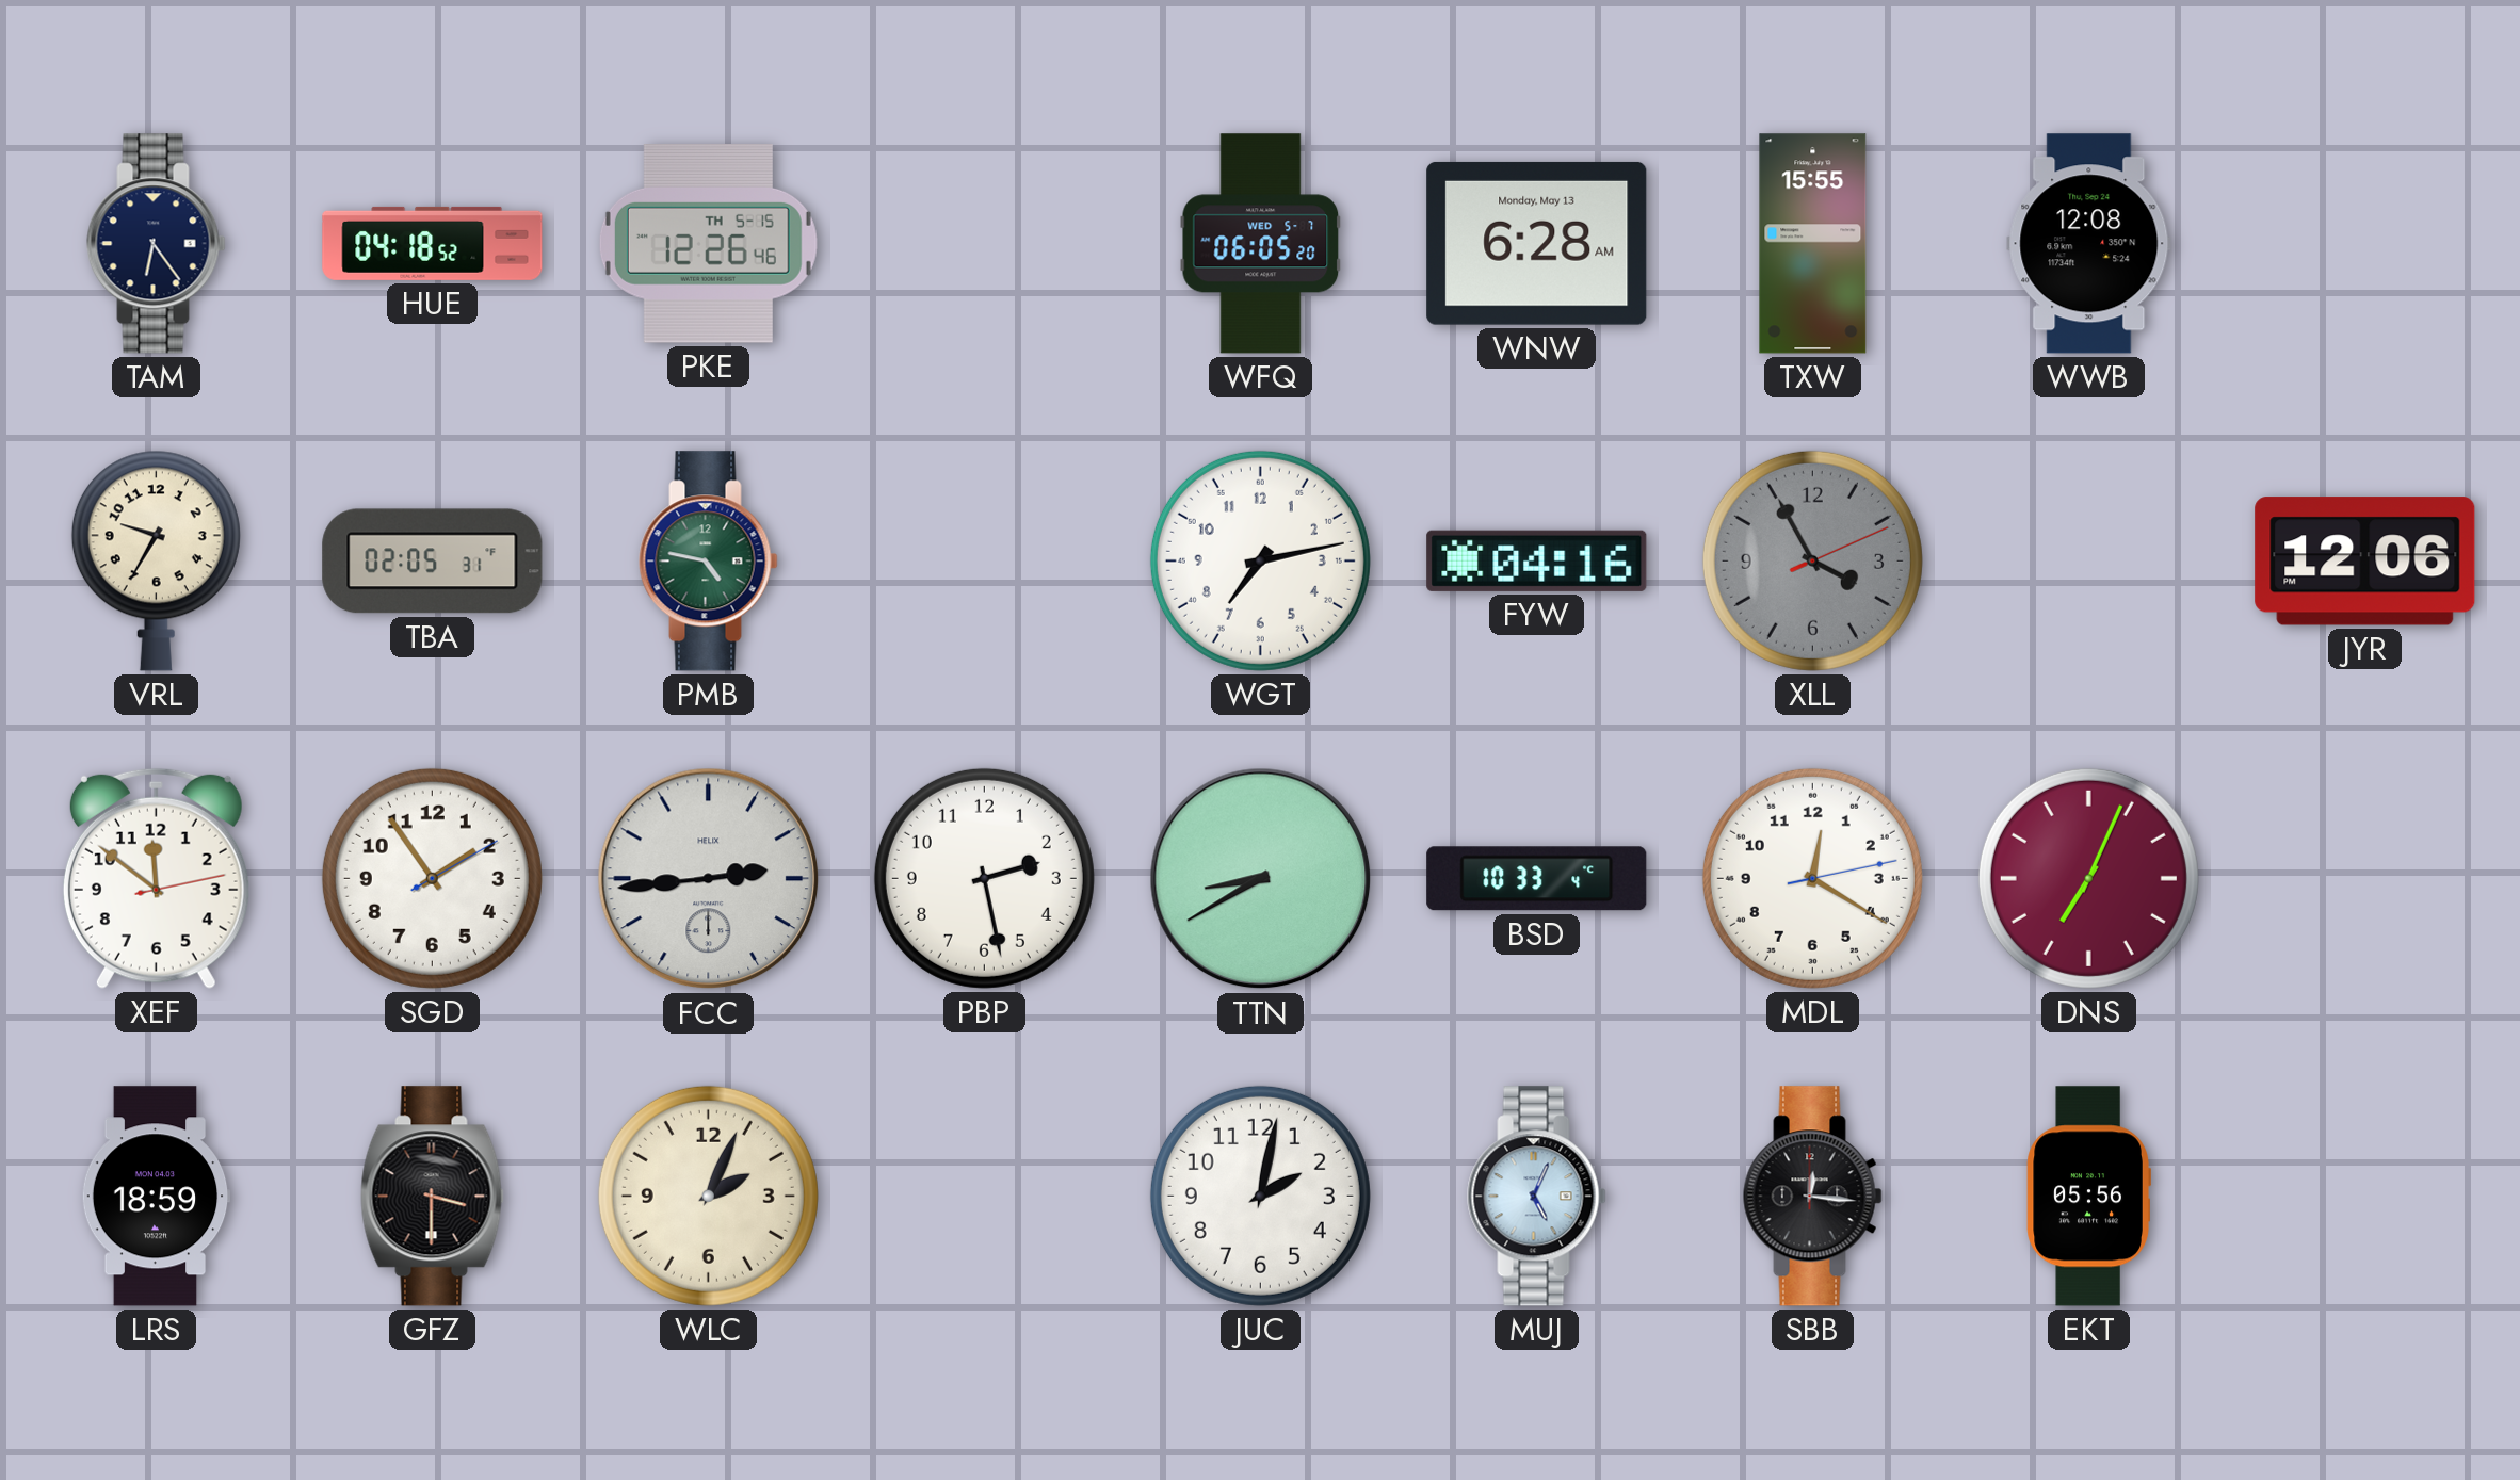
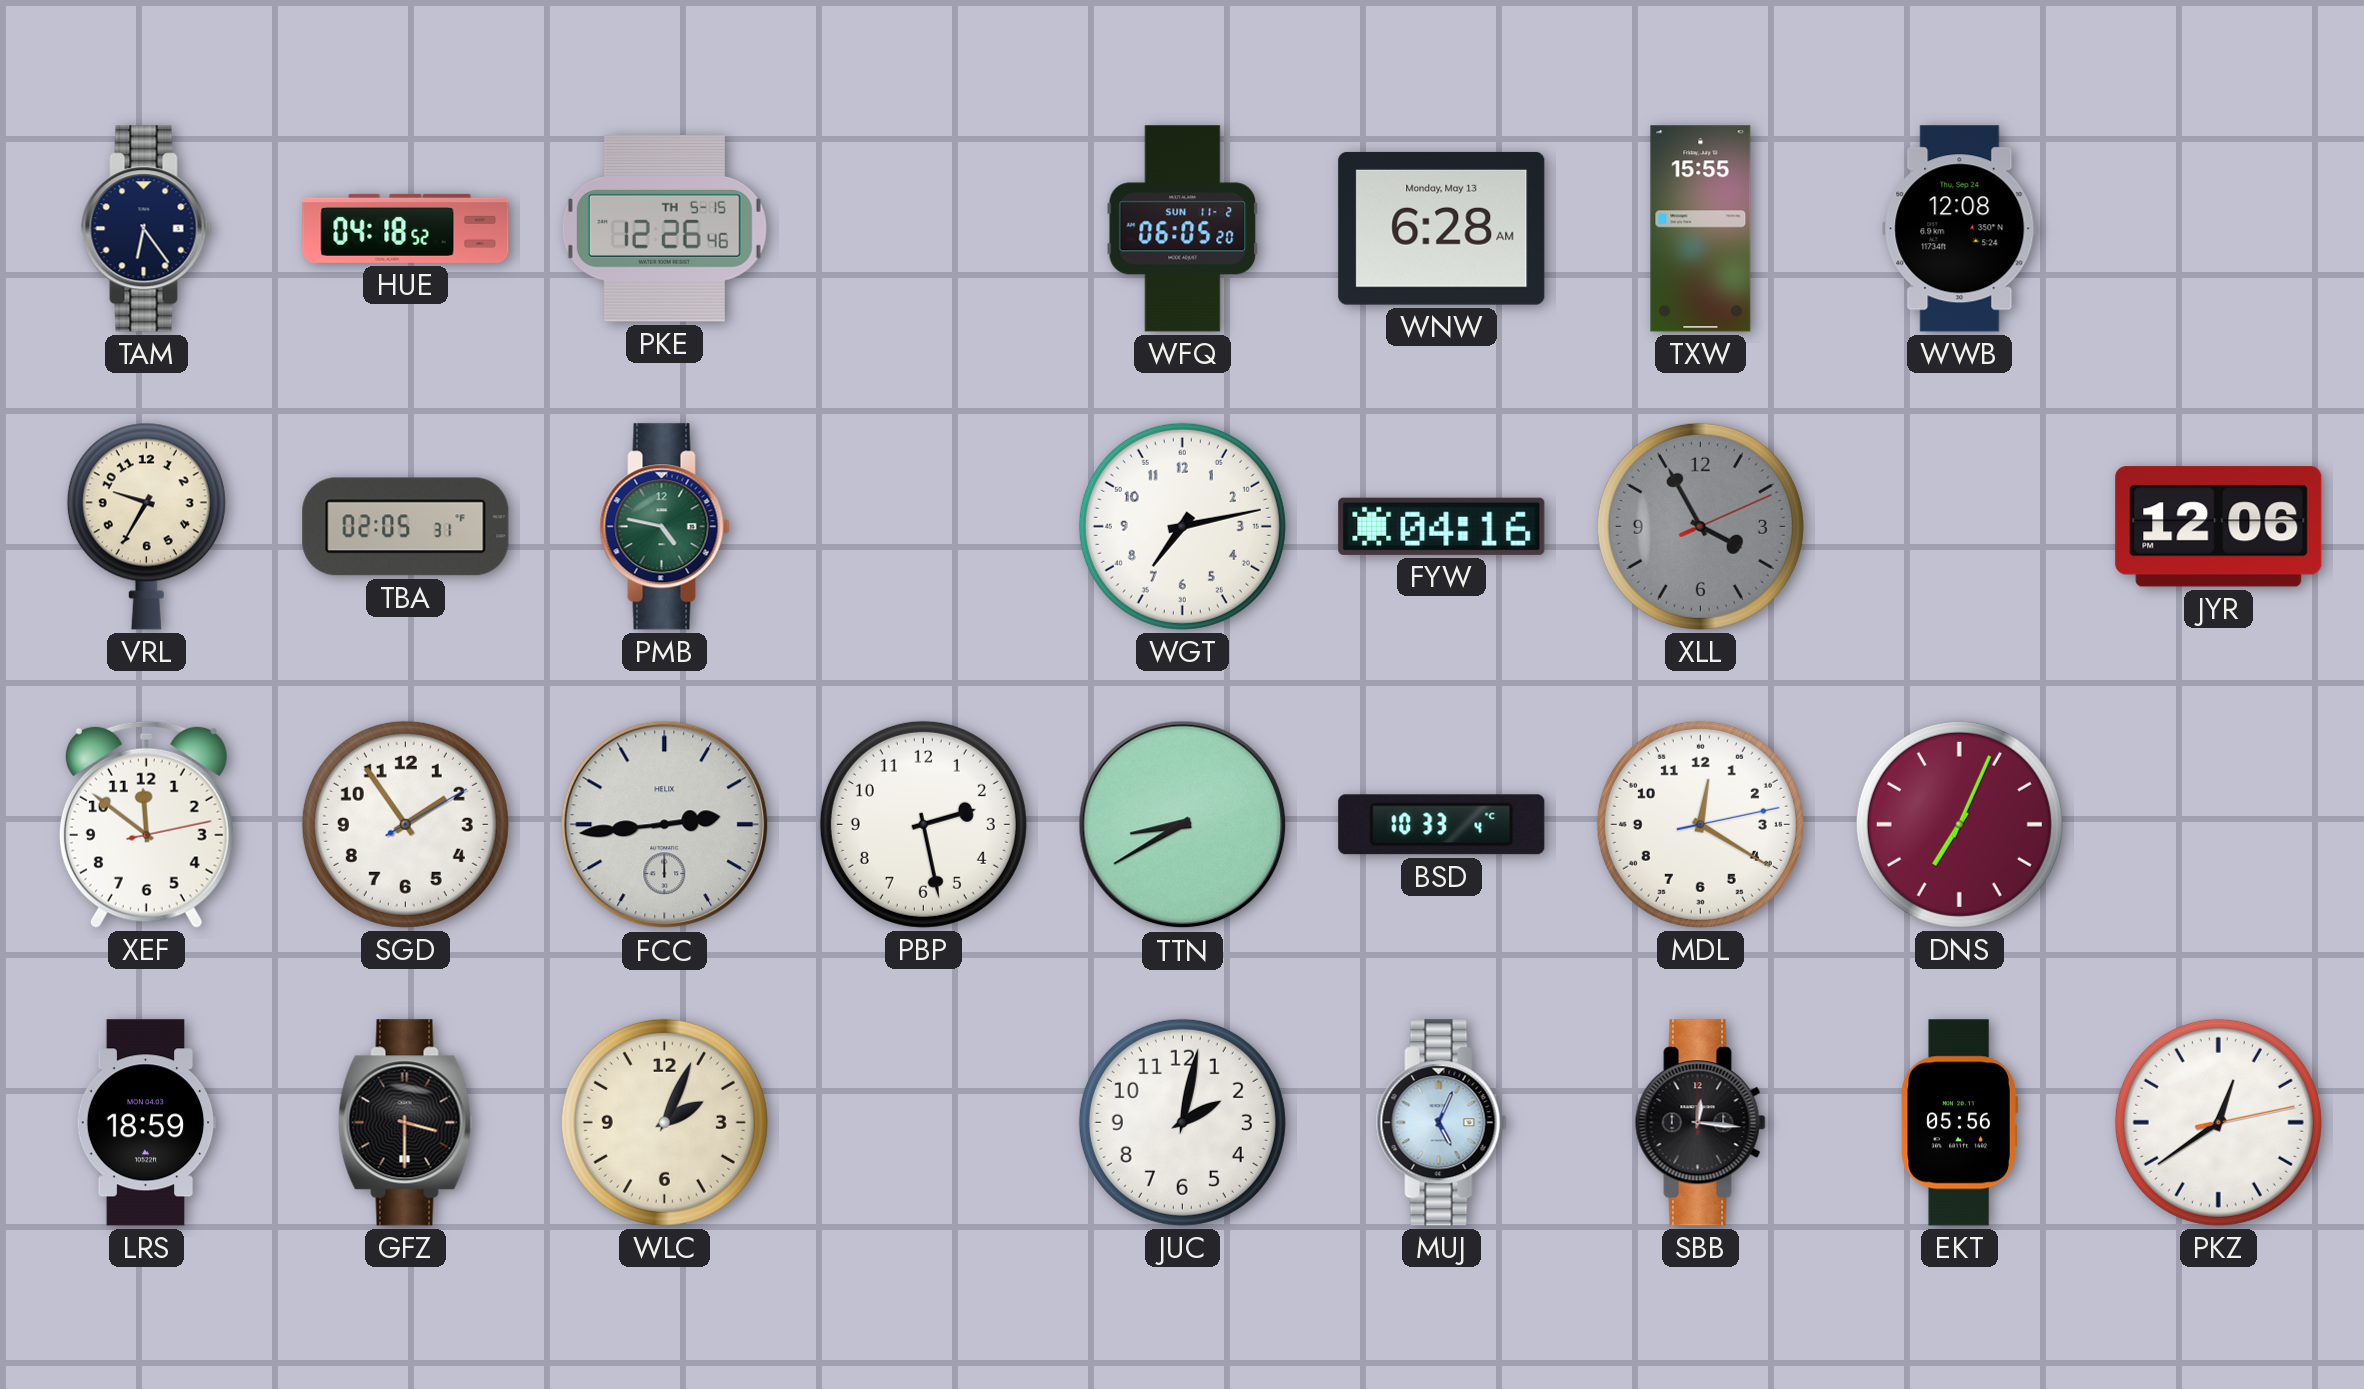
WFQ date: WED 5-7 -> SUN 11-2
PKZ: none -> 12:39
